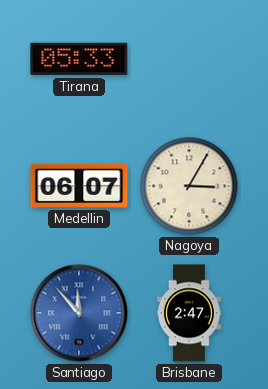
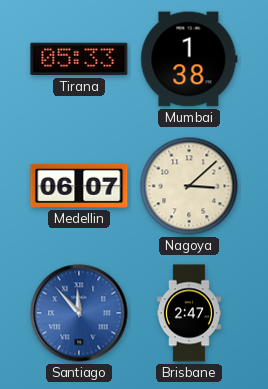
Mumbai: none -> 1:38
Nagoya: 3:05 -> 3:08
